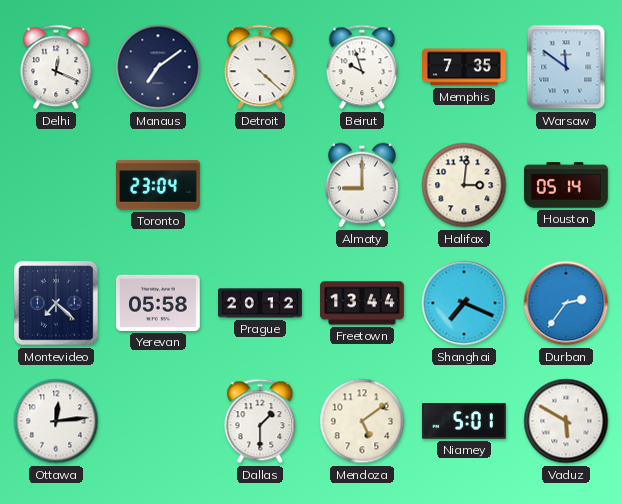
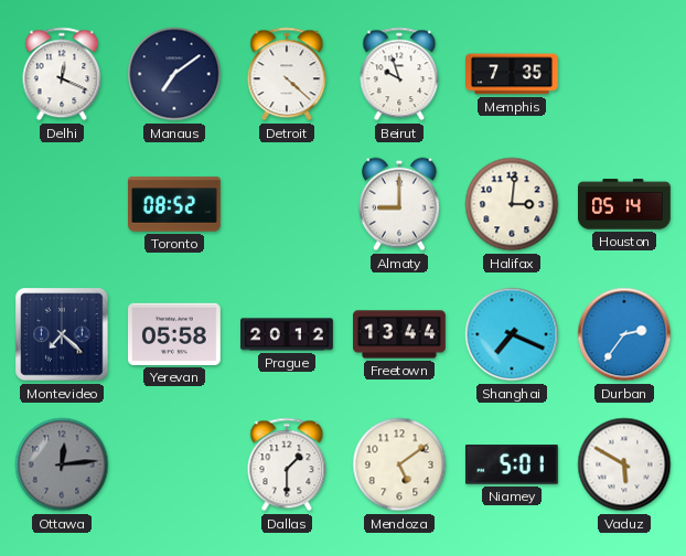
Warsaw: 11:51 -> none
Toronto: 23:04 -> 08:52
Ottawa dial: white -> grey
